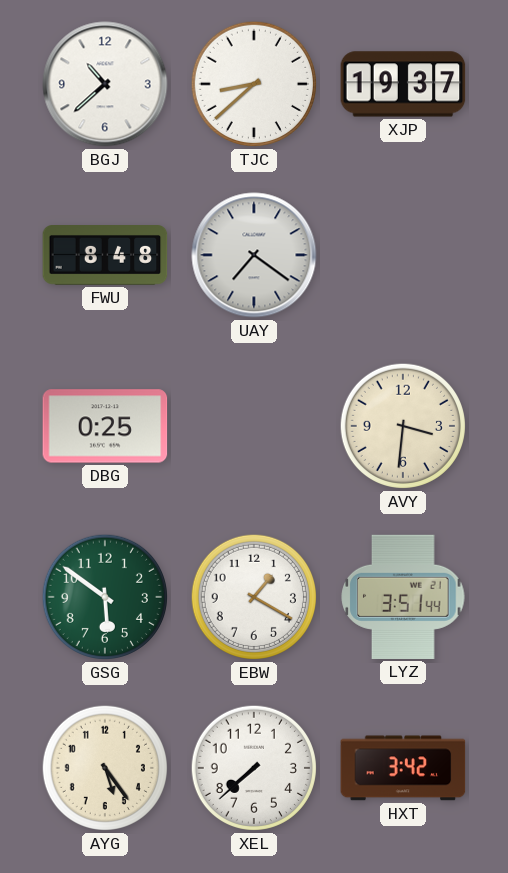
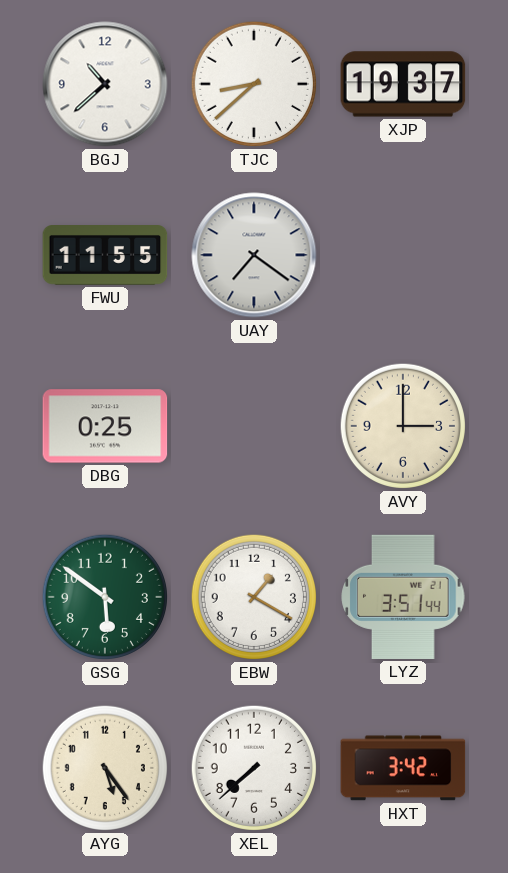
FWU: 8:48 -> 11:55
AVY: 3:31 -> 3:00
